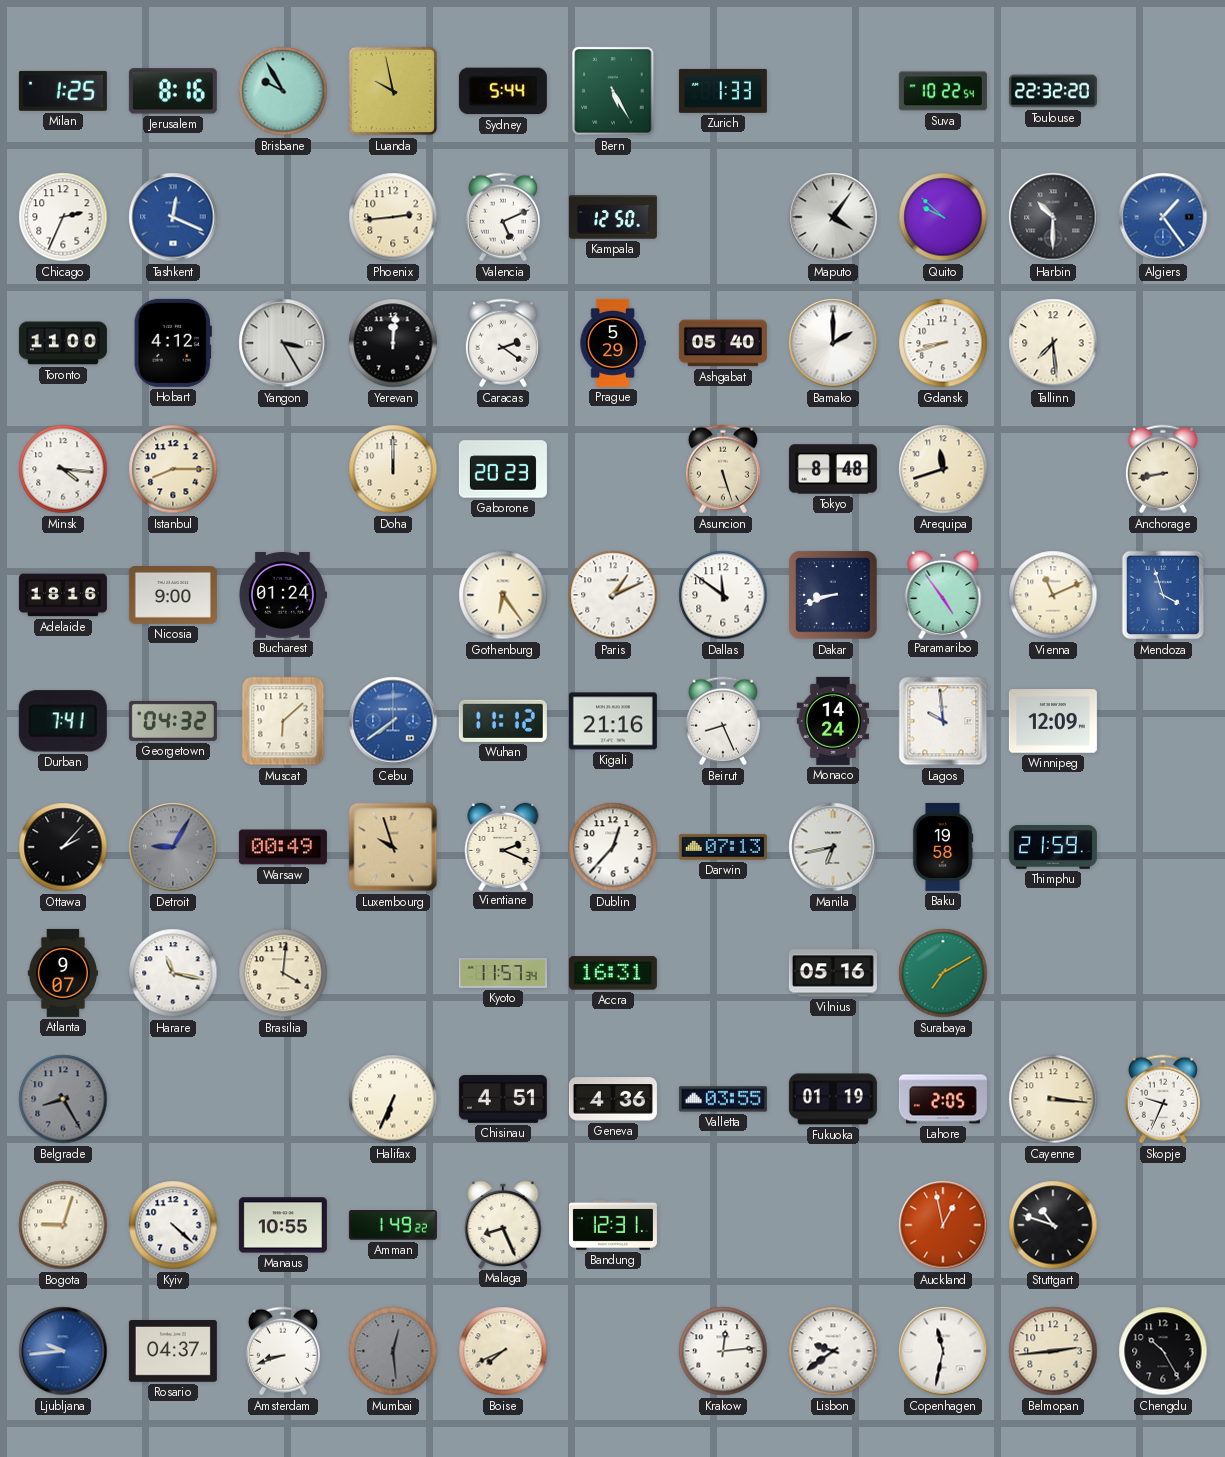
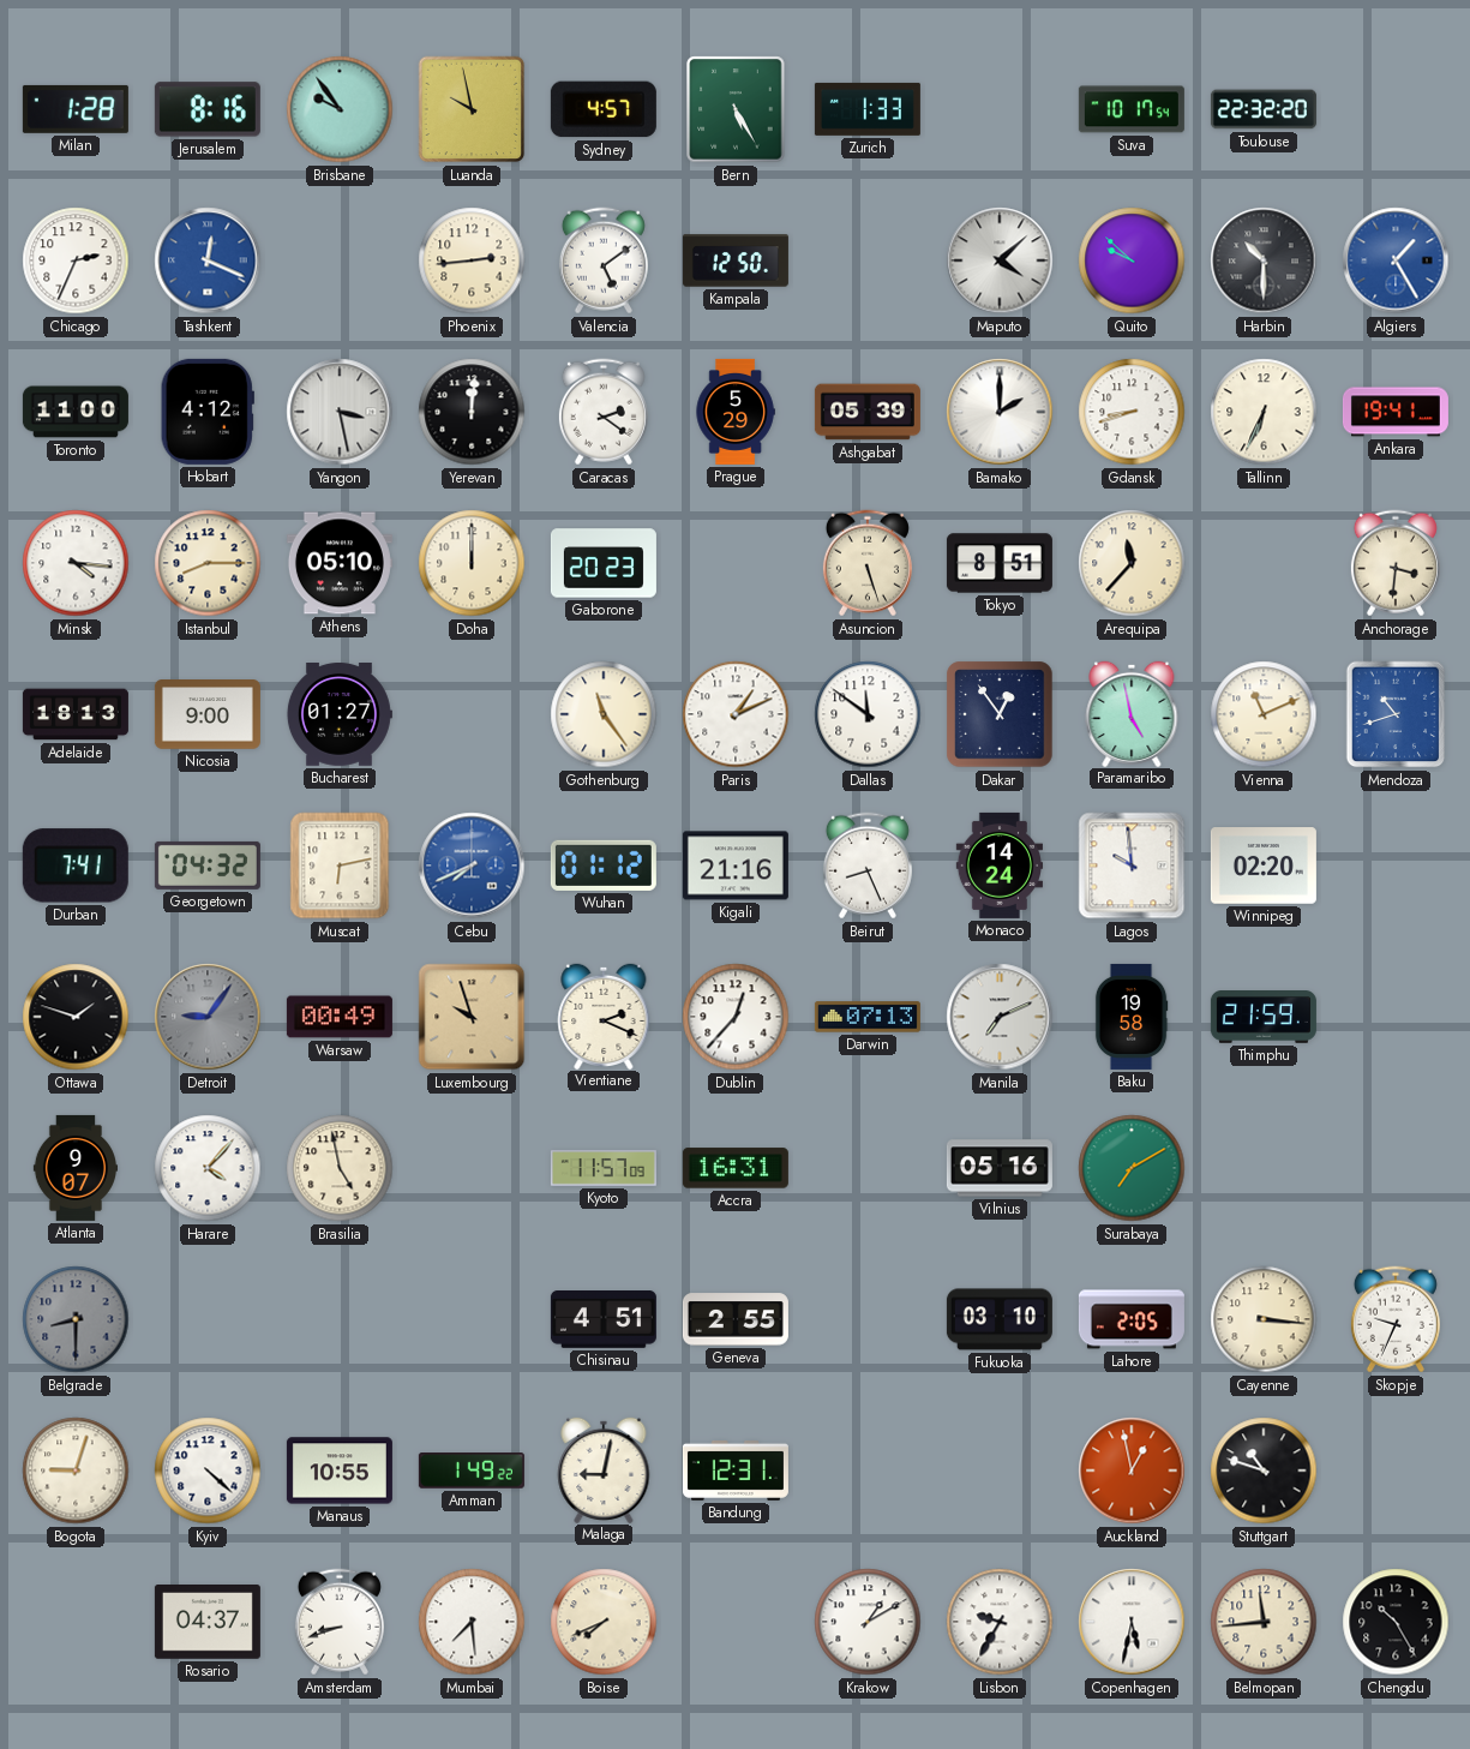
Milan: 1:25 -> 1:28
Brisbane: 9:55 -> 9:54
Sydney: 5:44 -> 4:57
Suva: 10:22 -> 10:17
Valencia: 5:11 -> 5:09
Maputo: 4:06 -> 4:08
Algiers: 1:24 -> 1:25
Yangon: 3:25 -> 3:28
Ashgabat: 05:40 -> 05:39
Tallinn: 7:29 -> 6:34
Ankara: none -> 19:41
Athens: none -> 05:10
Tokyo: 8:48 -> 8:51
Arequipa: 11:42 -> 11:37
Anchorage: 8:43 -> 3:31
Adelaide: 18:16 -> 18:13
Bucharest: 01:24 -> 01:27
Gothenburg: 6:24 -> 11:24
Dakar: 8:42 -> 12:54
Paramaribo: 4:54 -> 4:58
Mendoza: 3:57 -> 10:42
Muscat: 6:08 -> 6:13
Cebu: 7:39 -> 7:41
Wuhan: 11:12 -> 01:12
Winnipeg: 12:09 -> 02:20
Ottawa: 2:07 -> 1:48
Detroit: 9:05 -> 9:06
Manila: 6:43 -> 7:11
Harare: 11:17 -> 4:07
Brasilia: 4:01 -> 4:58
Kyoto: 11:57:34 -> 11:57:09
Belgrade: 8:25 -> 8:30
Halifax: 6:34 -> none
Geneva: 4:36 -> 2:55
Valletta: 03:55 -> none
Fukuoka: 01:19 -> 03:10
Malaga: 8:26 -> 9:02
Ljubljana: 9:44 -> none
Mumbai: 12:29 -> 7:29
Mumbai dial: grey -> white
Krakow: 12:14 -> 1:10
Lisbon: 9:39 -> 9:35
Copenhagen: 11:32 -> 5:32
Belmopan: 2:44 -> 11:44
